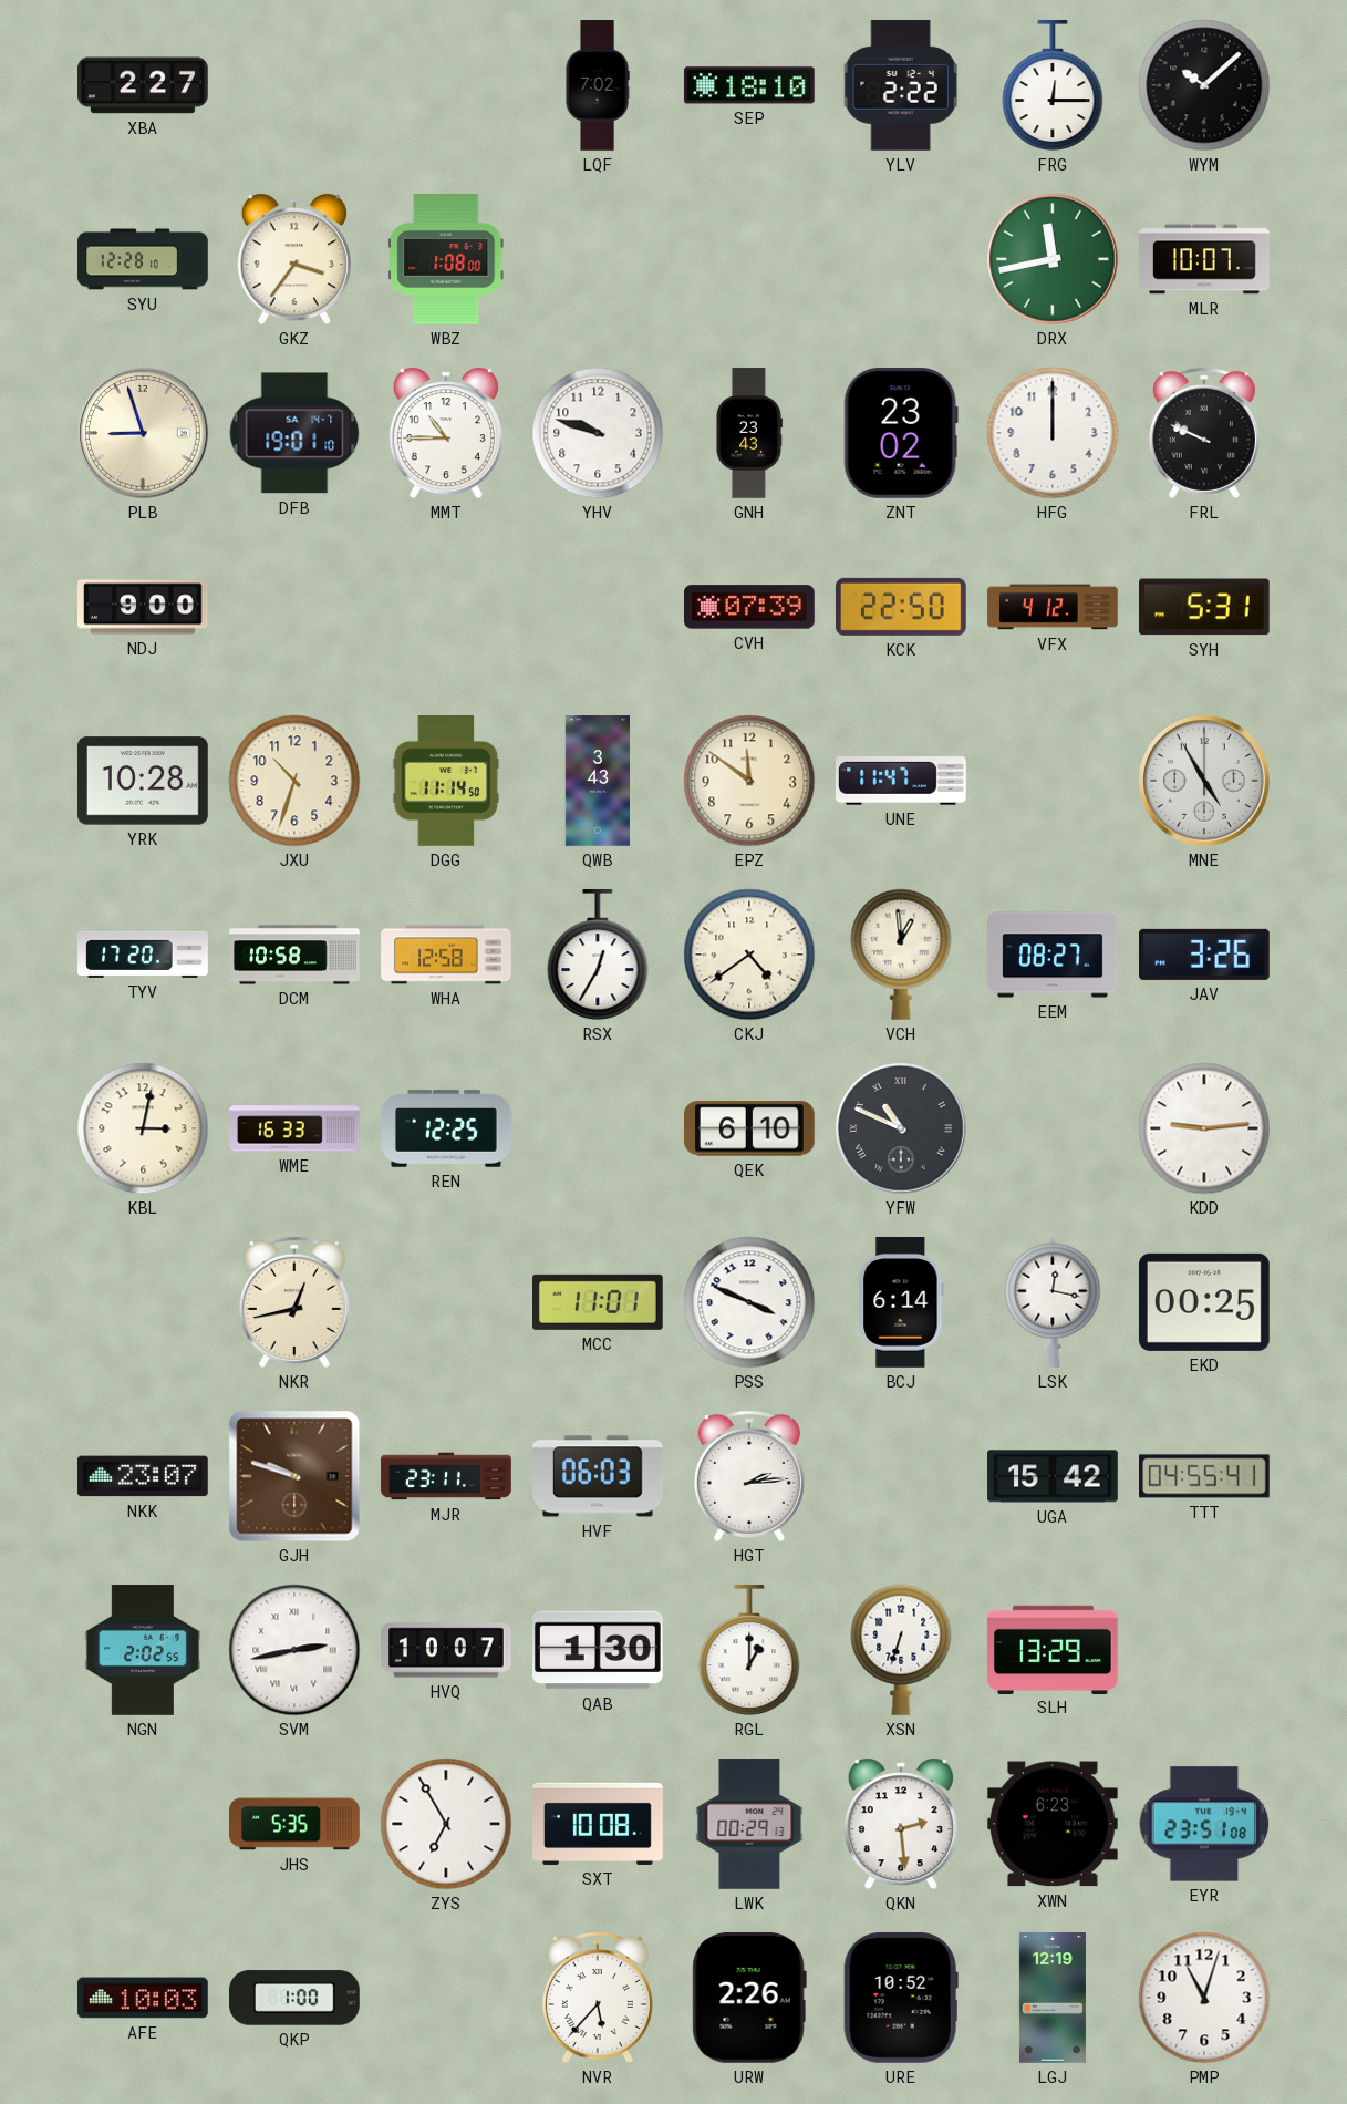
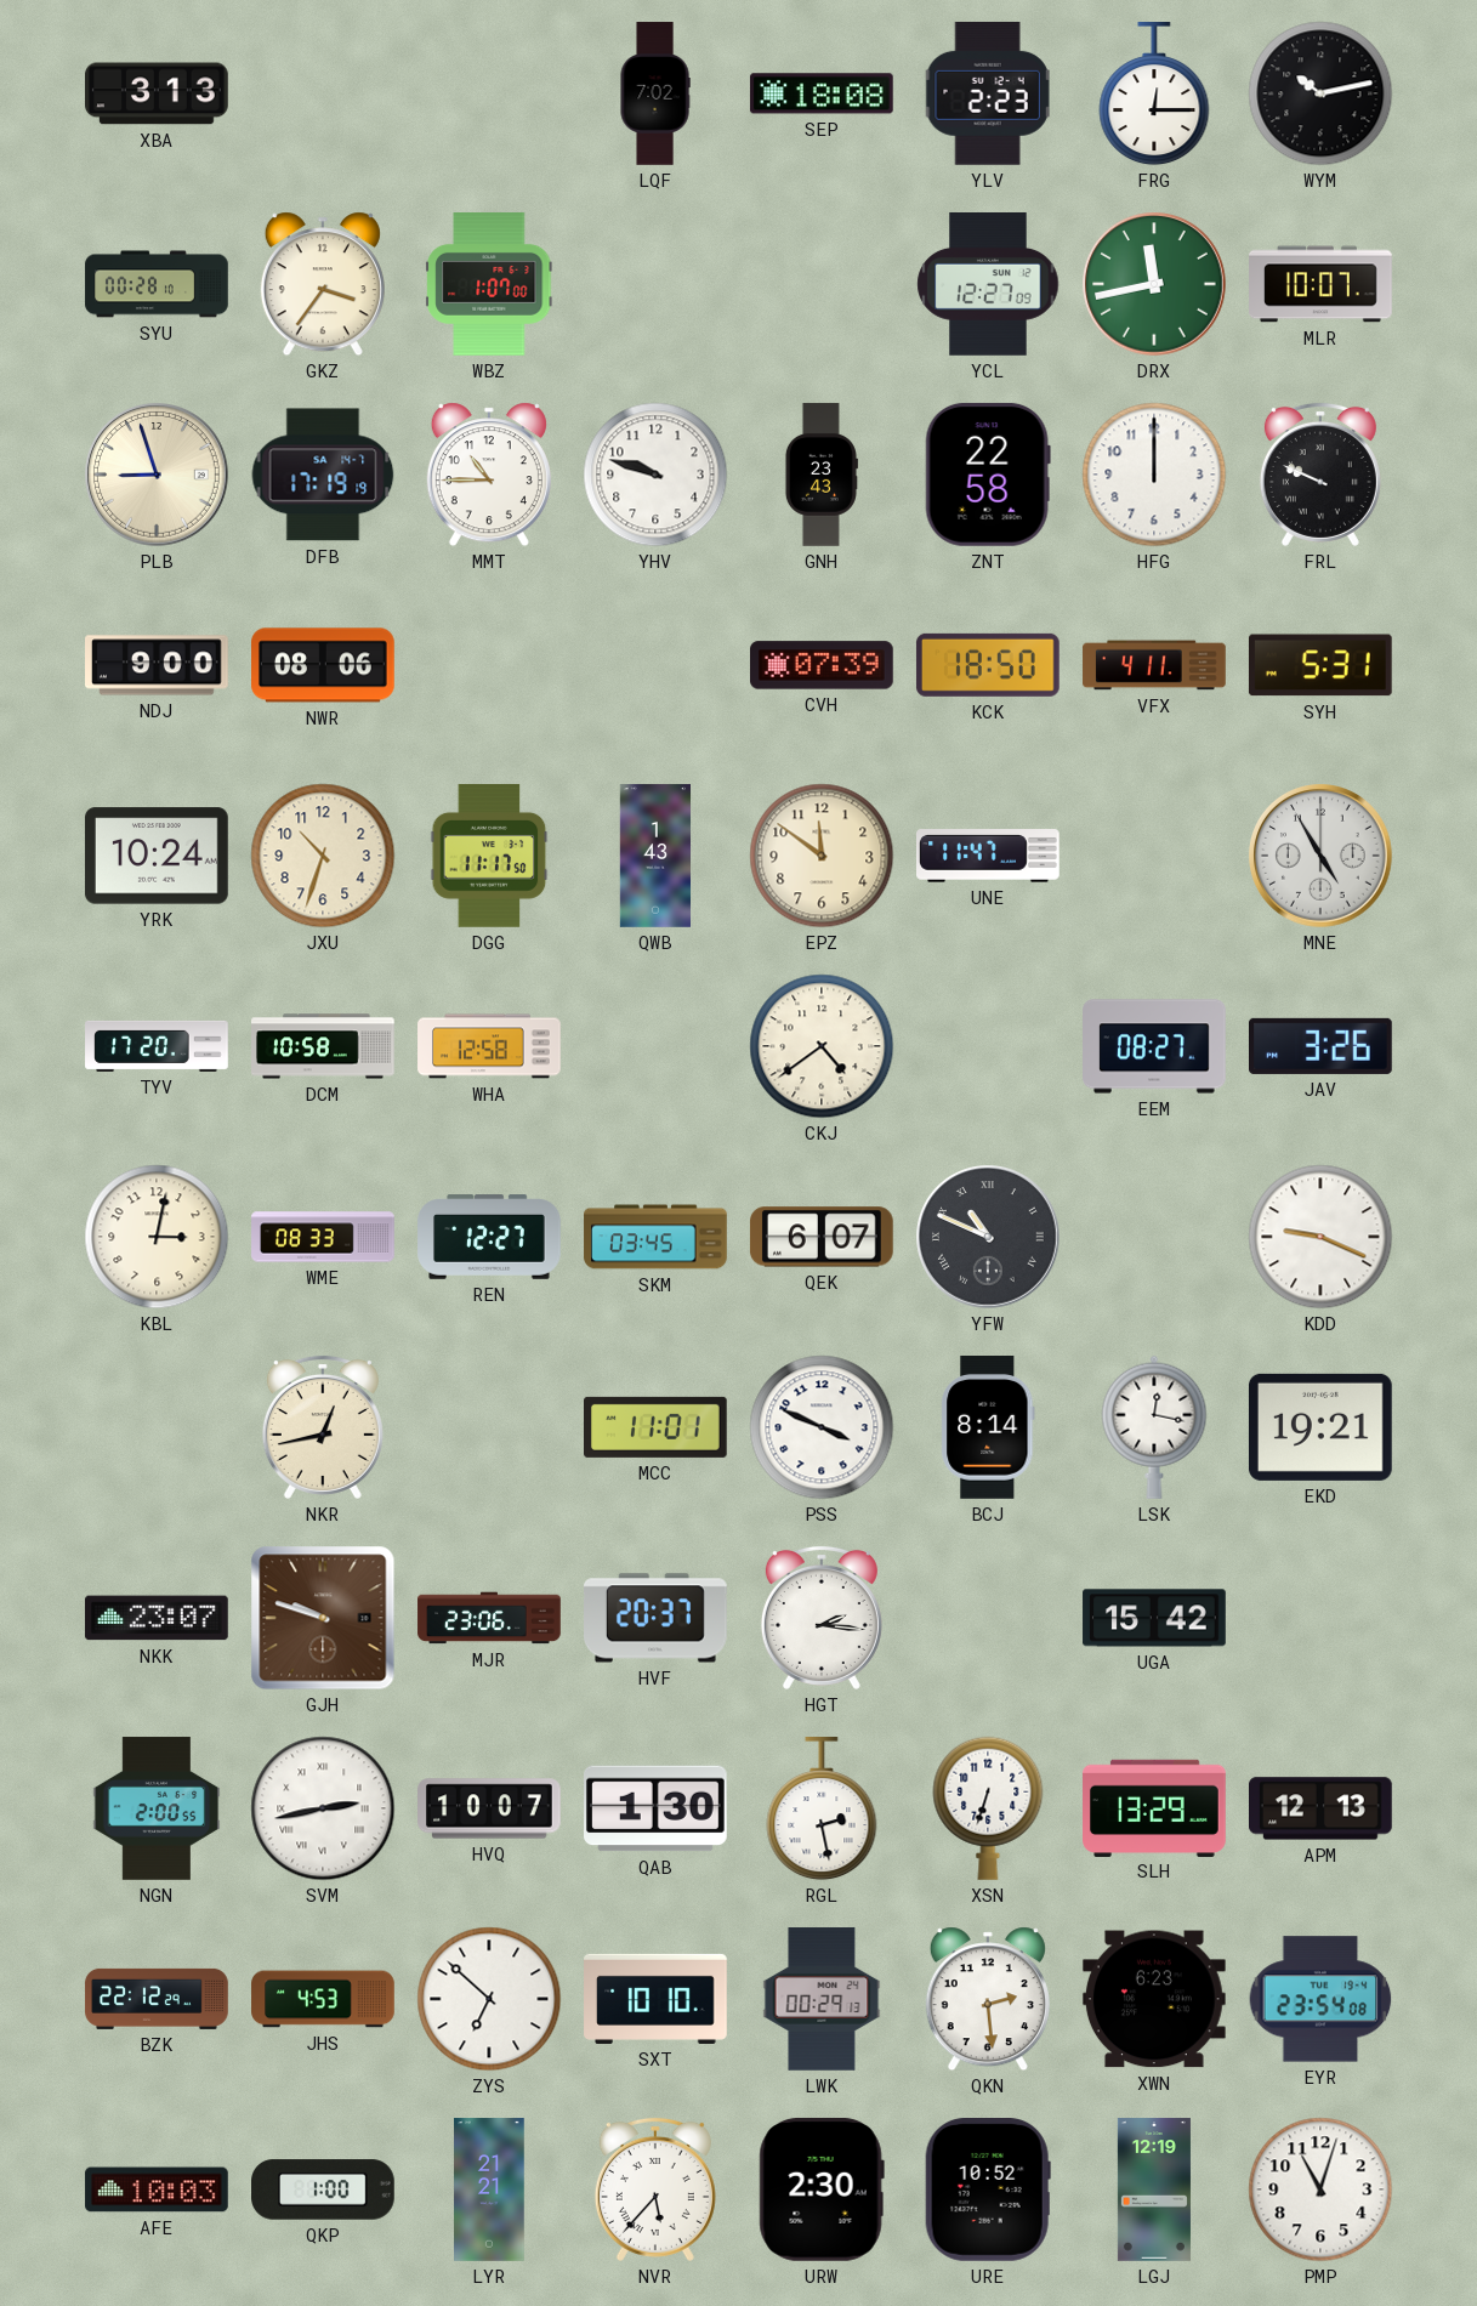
XBA: 2:27 -> 3:13
SEP: 18:10 -> 18:08
YLV: 2:22 -> 2:23
WYM: 10:08 -> 10:13
SYU: 12:28 -> 00:28
WBZ: 1:08 -> 1:07
YCL: none -> 12:27
DFB: 19:01 -> 17:19
ZNT: 23:02 -> 22:58
NWR: none -> 08:06
KCK: 22:50 -> 18:50
VFX: 4:12 -> 4:11
YRK: 10:28 -> 10:24
DGG: 11:14 -> 11:17
QWB: 3:43 -> 1:43
RSX: 12:35 -> none
VCH: 12:59 -> none
WME: 16:33 -> 08:33
REN: 12:25 -> 12:27
SKM: none -> 03:45
QEK: 6:10 -> 6:07
KDD: 9:14 -> 9:19
BCJ: 6:14 -> 8:14
EKD: 00:25 -> 19:21
MJR: 23:11 -> 23:06
HVF: 06:03 -> 20:37
HGT: 2:14 -> 2:16
TTT: 04:55 -> none
NGN: 2:02 -> 2:00
RGL: 1:00 -> 2:28
APM: none -> 12:13
BZK: none -> 22:12
JHS: 5:35 -> 4:53
ZYS: 6:55 -> 6:52
SXT: 10:08 -> 10:10
EYR: 23:51 -> 23:54
LYR: none -> 21:21
URW: 2:26 -> 2:30
